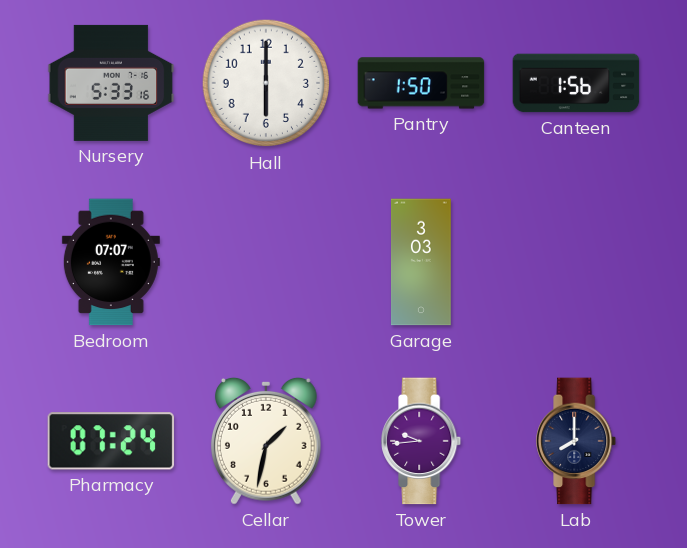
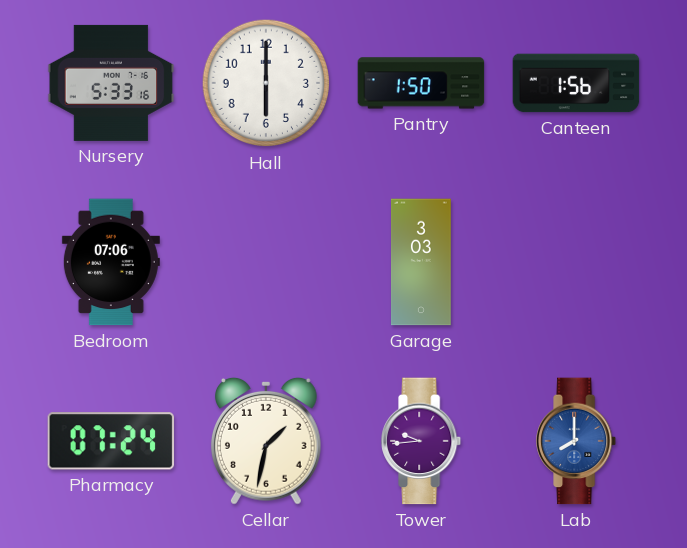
Bedroom: 07:07 -> 07:06
Lab dial: navy -> blue
